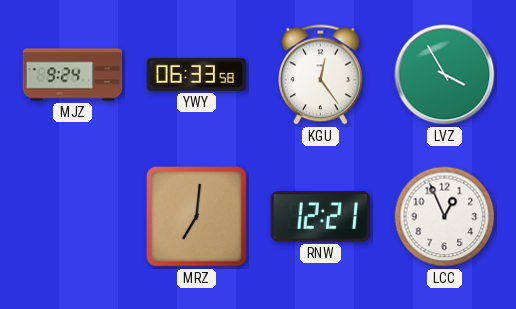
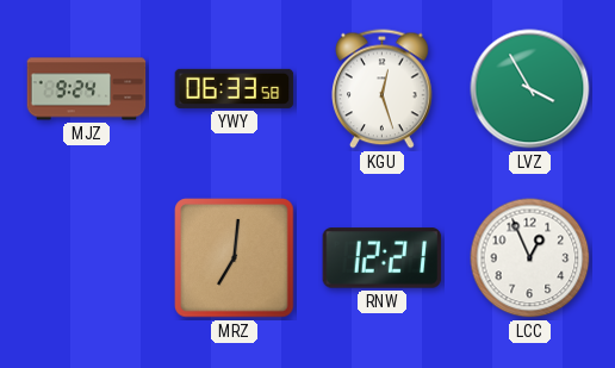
KGU: 12:24 -> 12:27
